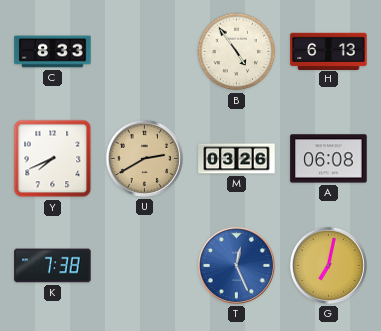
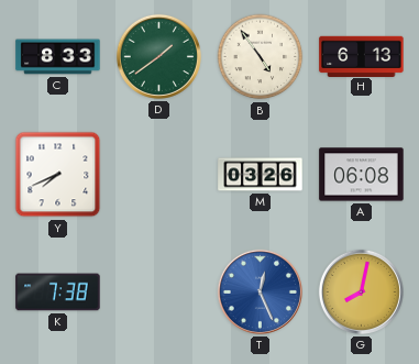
D: none -> 1:39
U: 2:40 -> none
G: 7:02 -> 8:02
